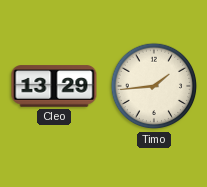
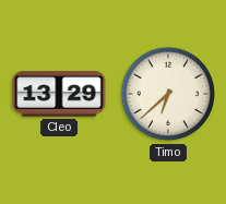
Timo: 1:44 -> 6:38
